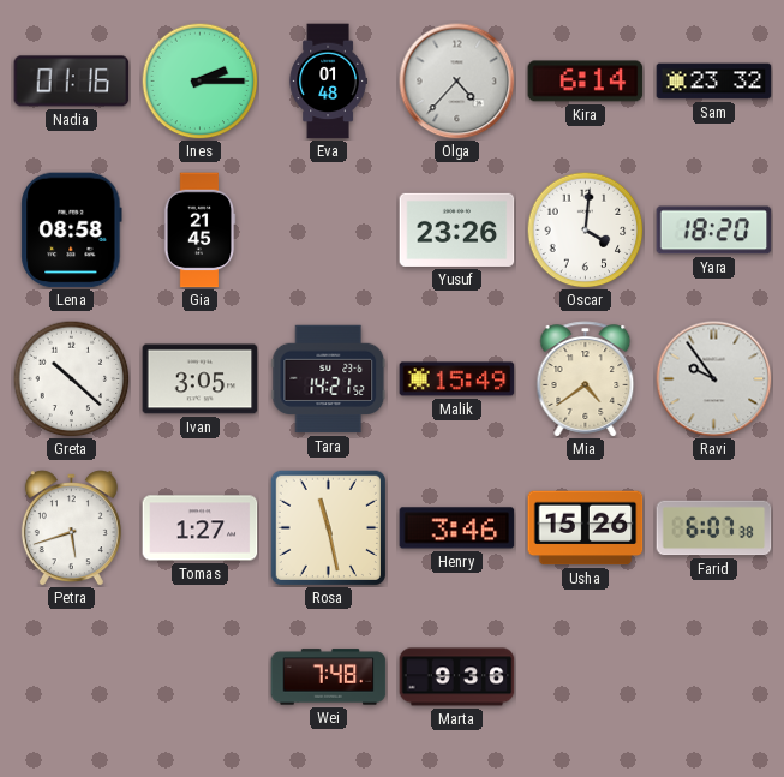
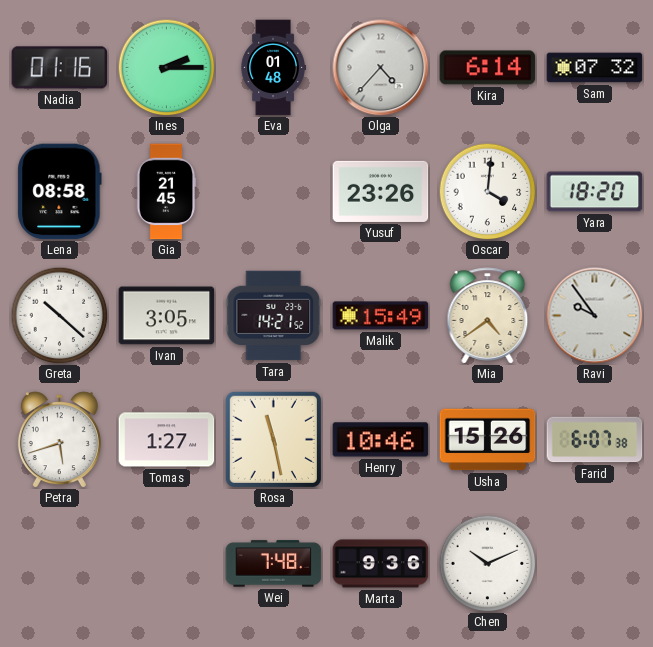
Sam: 23:32 -> 07:32
Henry: 3:46 -> 10:46
Chen: none -> 10:11
